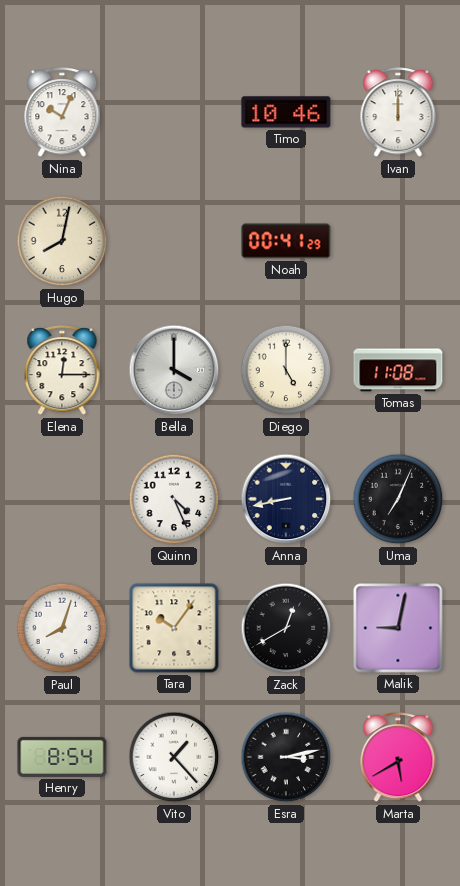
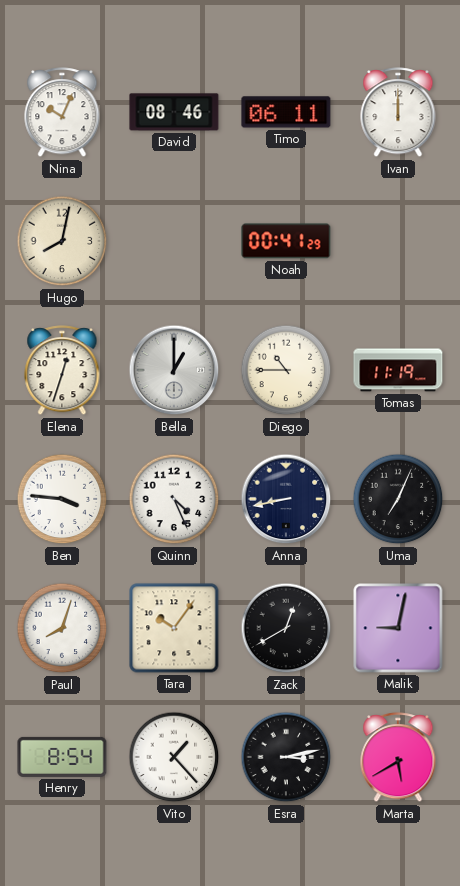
David: none -> 08:46
Timo: 10:46 -> 06:11
Elena: 12:15 -> 12:33
Bella: 4:00 -> 1:00
Diego: 5:00 -> 10:45
Tomas: 11:08 -> 11:19
Ben: none -> 3:46
